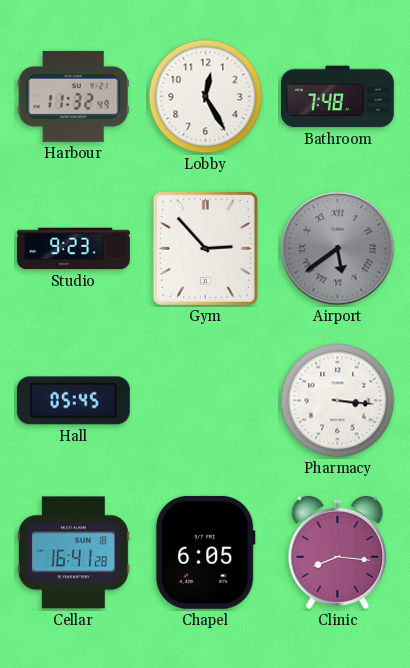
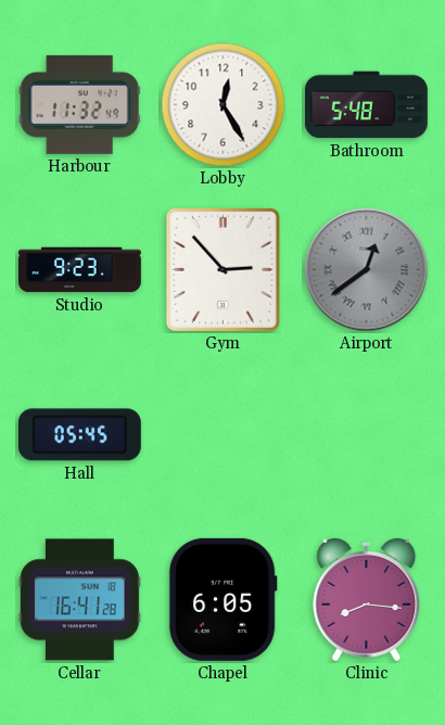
Bathroom: 7:48 -> 5:48
Airport: 5:39 -> 12:39
Pharmacy: 3:16 -> none
